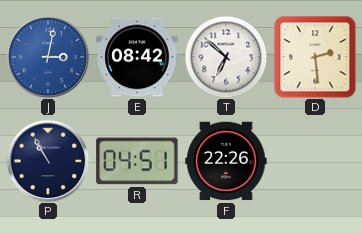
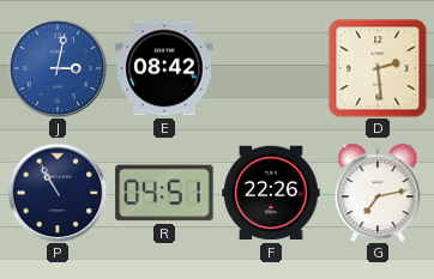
T: 6:52 -> none
G: none -> 7:13
